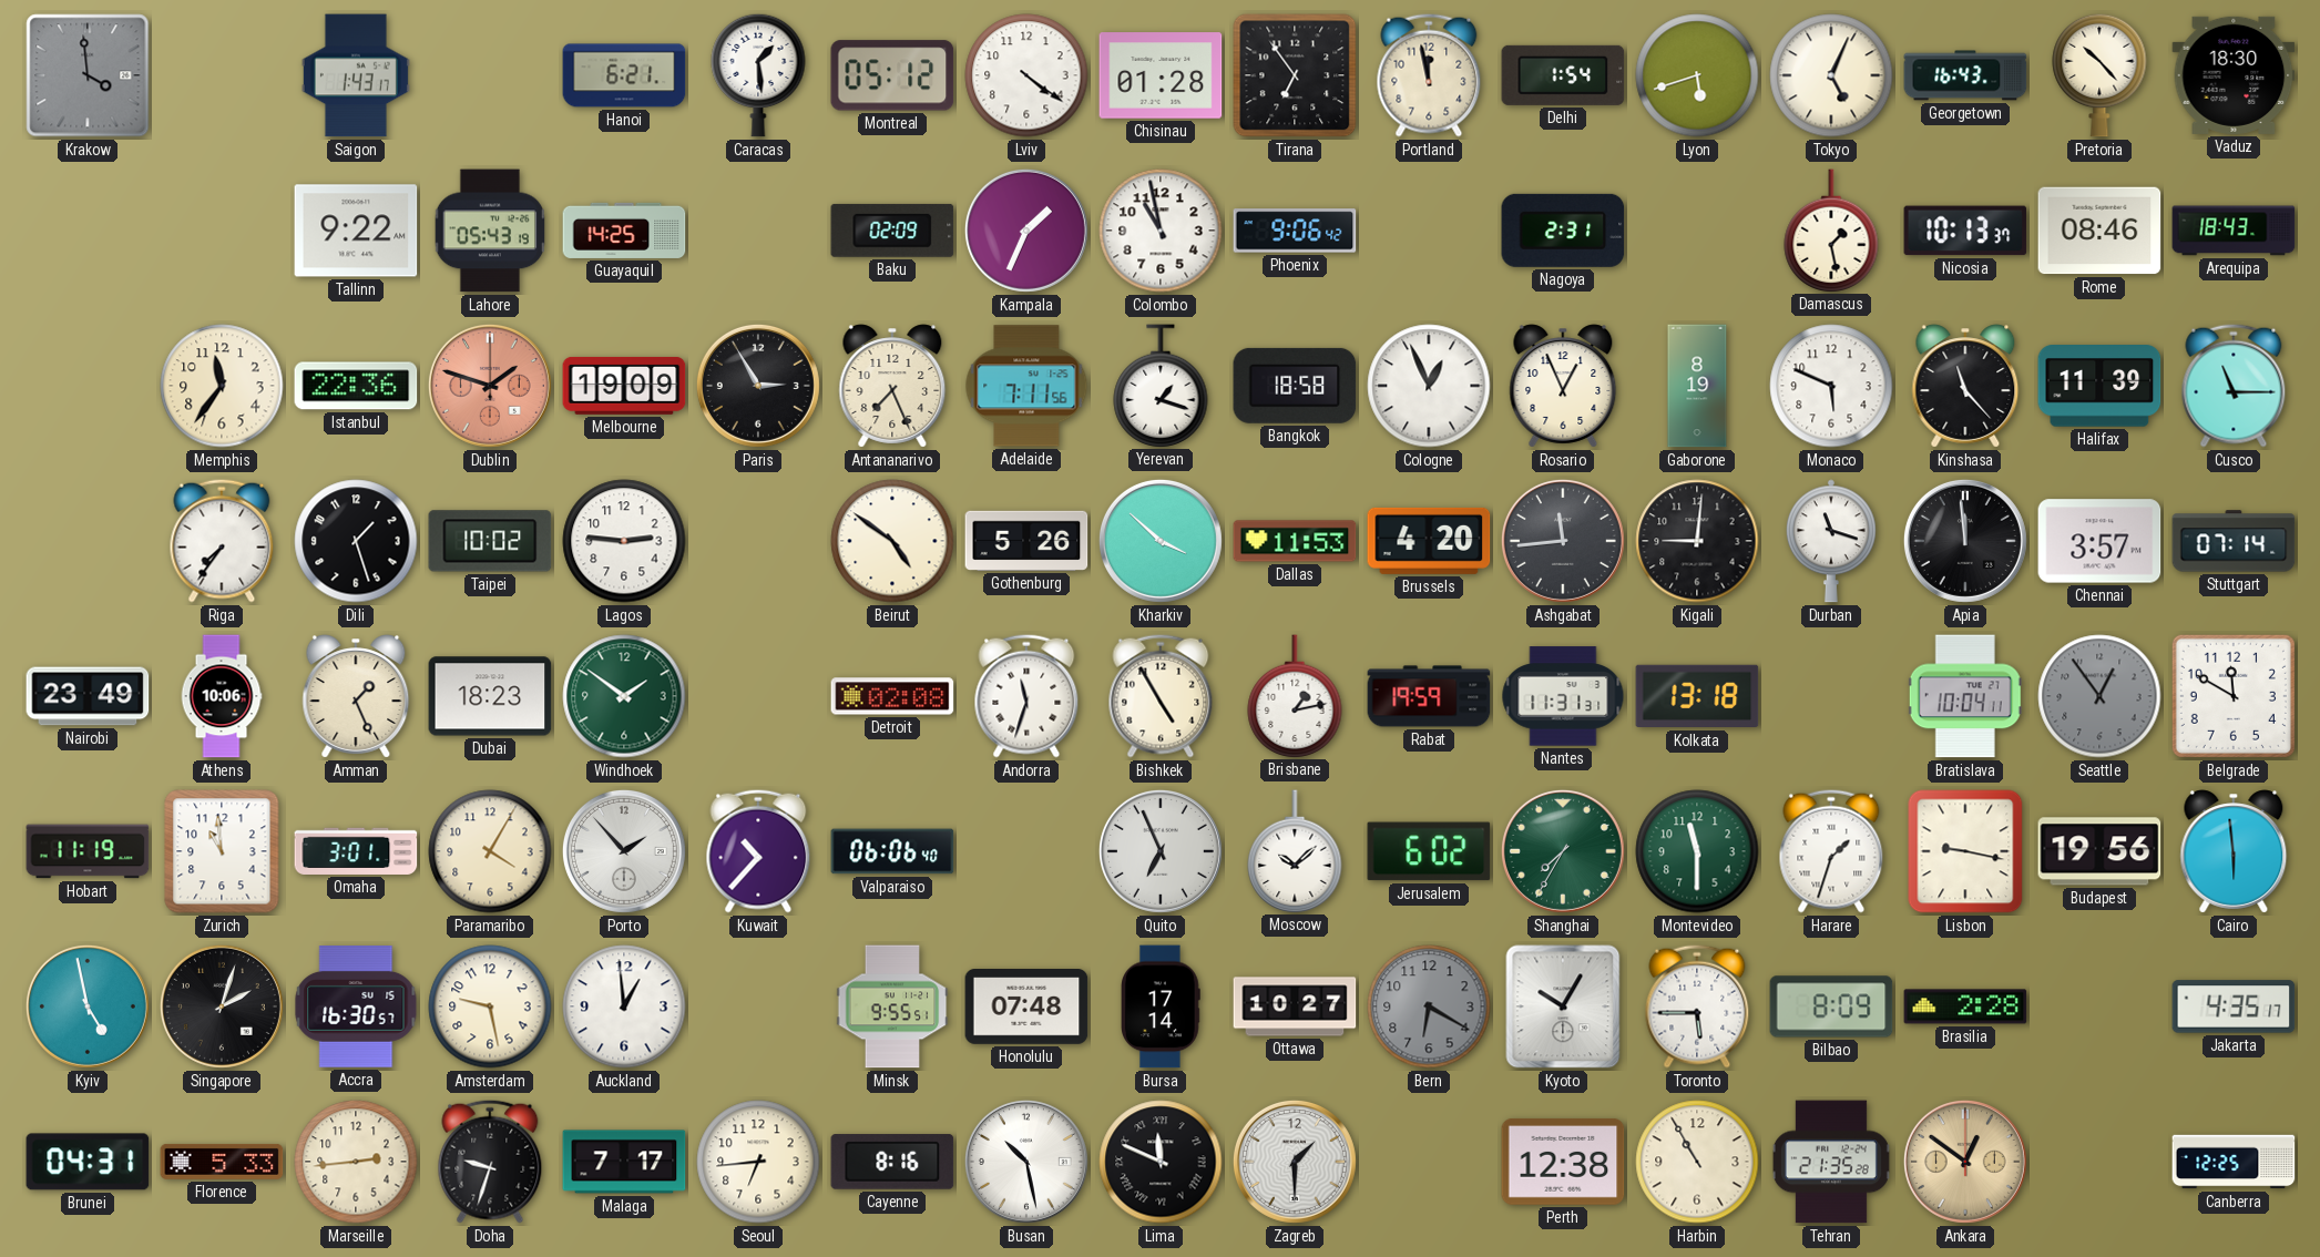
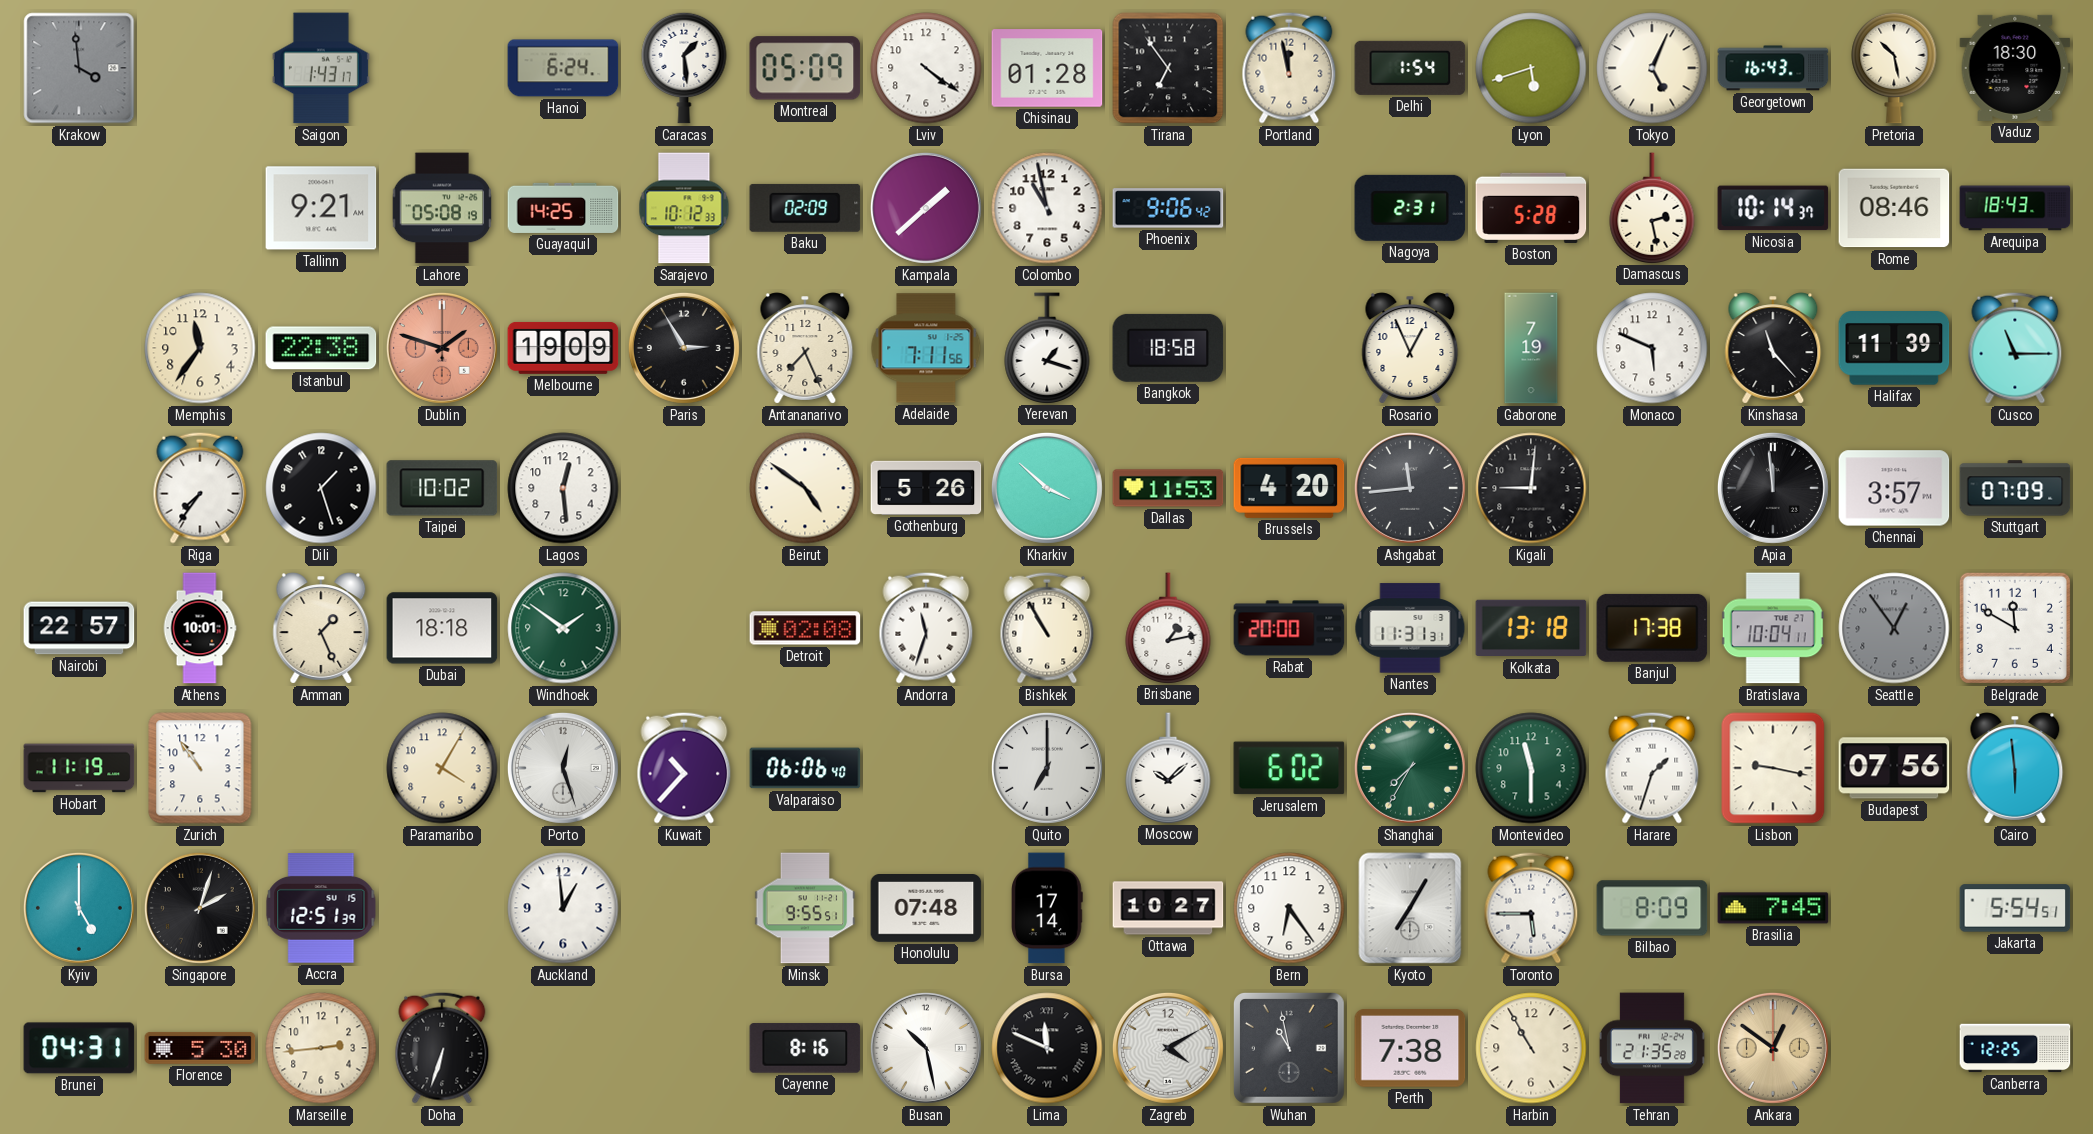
Hanoi: 6:21 -> 6:24
Montreal: 05:12 -> 05:09
Pretoria: 10:23 -> 10:28
Tallinn: 9:22 -> 9:21
Lahore: 05:43 -> 05:08
Sarajevo: none -> 10:12
Kampala: 1:34 -> 1:38
Boston: none -> 5:28
Damascus: 1:28 -> 2:28
Nicosia: 10:13 -> 10:14
Istanbul: 22:36 -> 22:38
Cologne: 12:56 -> none
Gaborone: 8:19 -> 7:19
Lagos: 2:46 -> 12:29
Durban: 11:18 -> none
Stuttgart: 07:14 -> 07:09
Nairobi: 23:49 -> 22:57
Athens: 10:06 -> 10:01
Dubai: 18:23 -> 18:18
Bishkek: 4:55 -> 10:55
Rabat: 19:59 -> 20:00
Banjul: none -> 17:38
Zurich: 10:59 -> 10:54
Omaha: 3:01 -> none
Porto: 1:53 -> 12:27
Quito: 6:56 -> 7:00
Budapest: 19:56 -> 07:56
Kyiv: 4:58 -> 5:00
Accra: 16:30 -> 12:51
Amsterdam: 9:28 -> none
Bern: 6:20 -> 6:24
Bern dial: grey -> white
Kyoto: 10:05 -> 7:05
Brasilia: 2:28 -> 7:45
Jakarta: 4:35 -> 5:54
Florence: 5:33 -> 5:30
Doha: 9:33 -> 6:33
Malaga: 7:17 -> none
Seoul: 6:44 -> none
Zagreb: 1:30 -> 4:10
Wuhan: none -> 10:58
Perth: 12:38 -> 7:38
